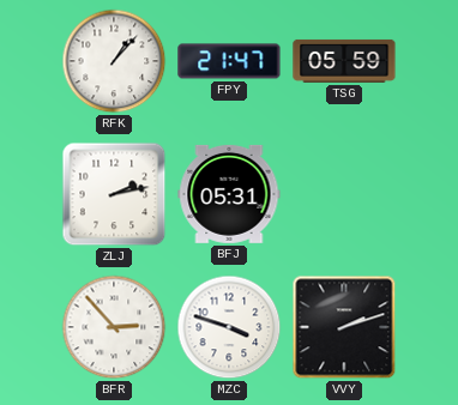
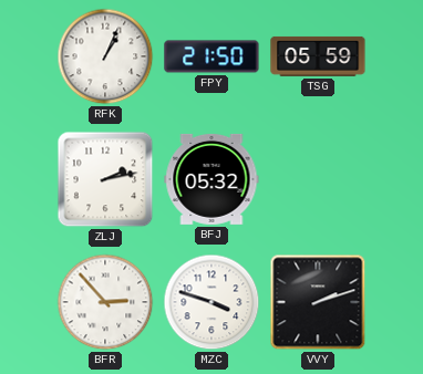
RFK: 1:07 -> 1:04
FPY: 21:47 -> 21:50
BFJ: 05:31 -> 05:32
